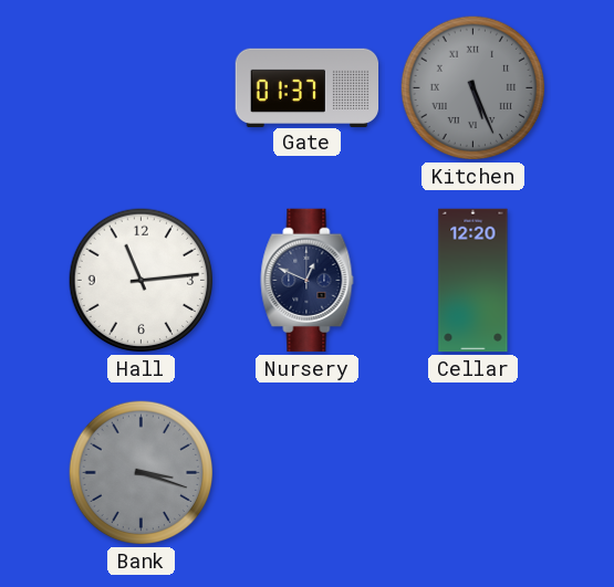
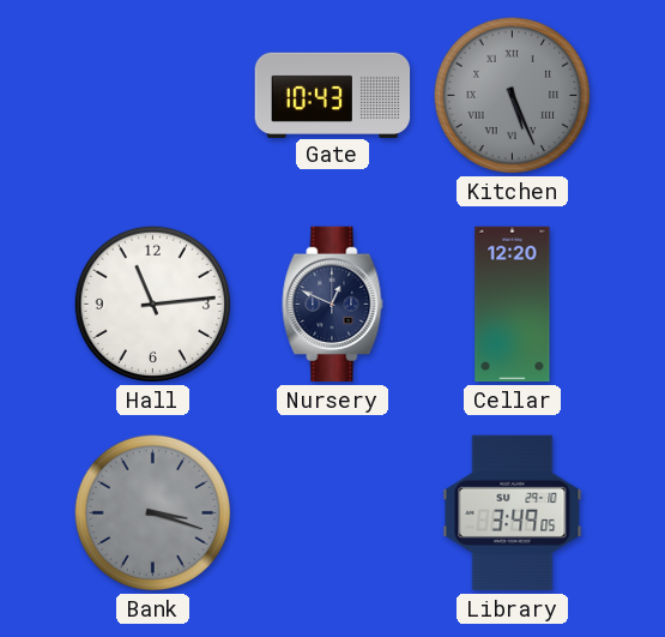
Gate: 01:37 -> 10:43
Library: none -> 3:49
